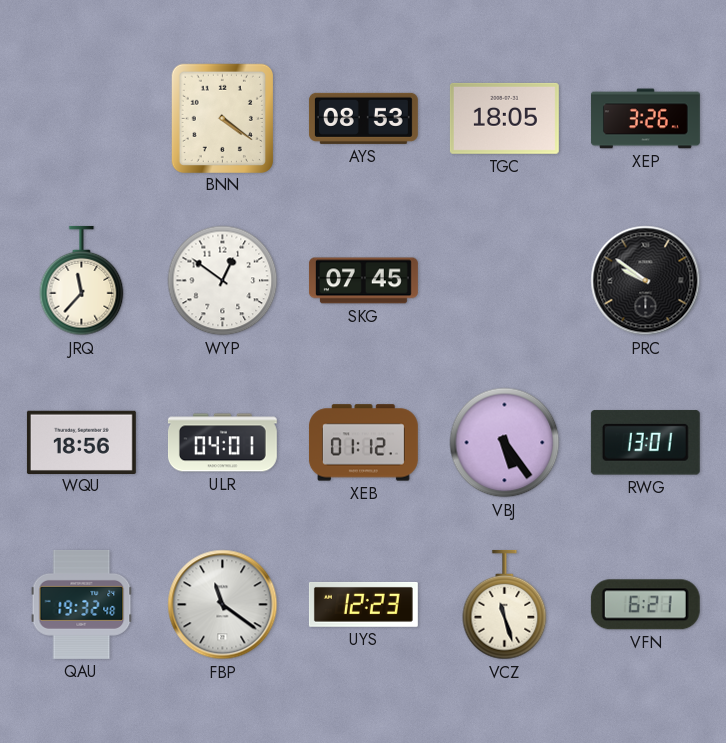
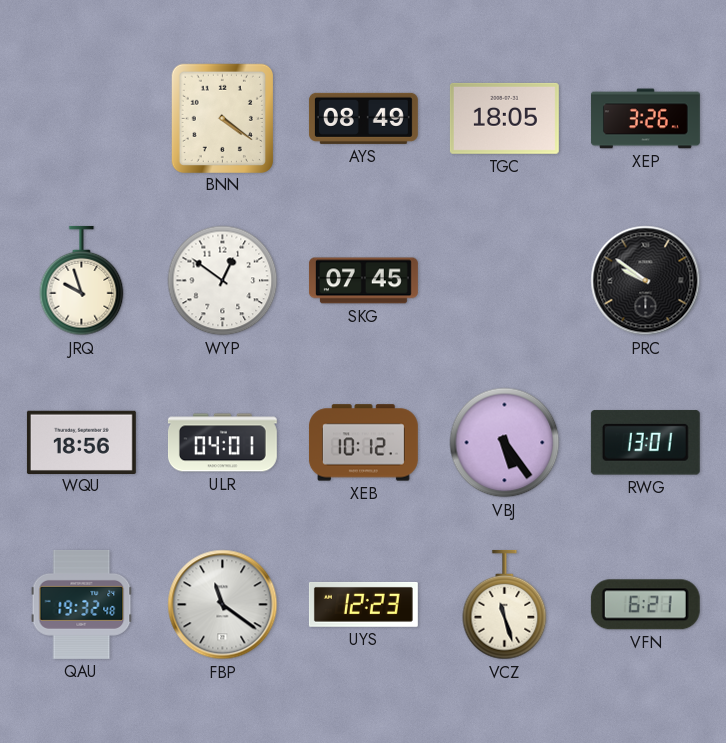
AYS: 08:53 -> 08:49
JRQ: 11:37 -> 9:57
XEB: 01:12 -> 10:12
